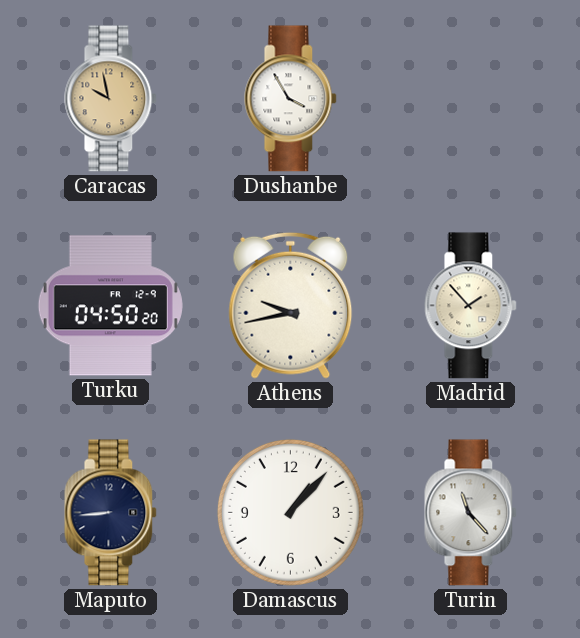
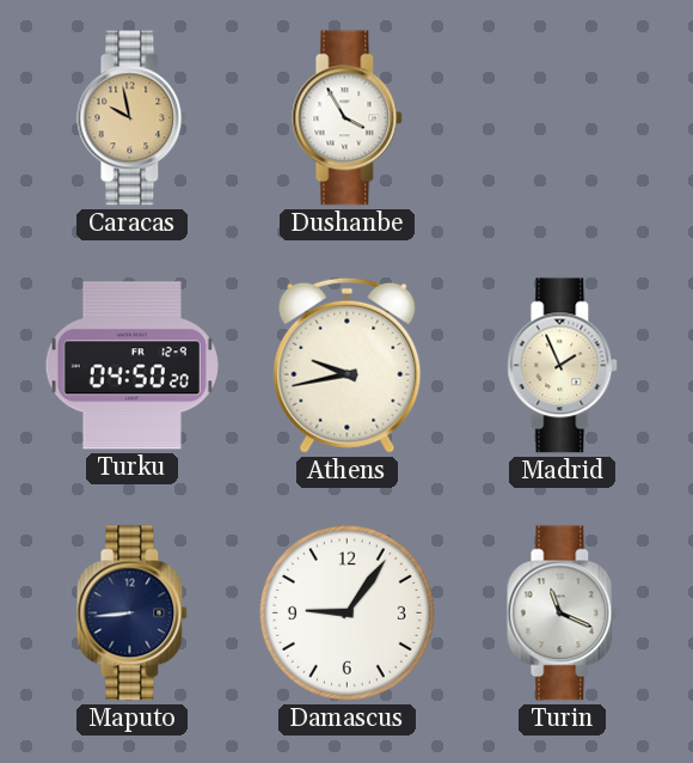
Madrid: 1:53 -> 1:56
Damascus: 1:07 -> 9:06
Turin: 11:23 -> 11:19
